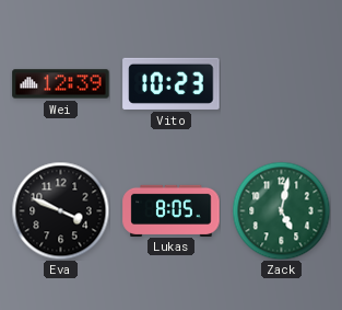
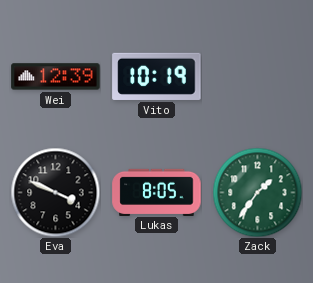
Vito: 10:23 -> 10:19
Zack: 5:02 -> 1:36
